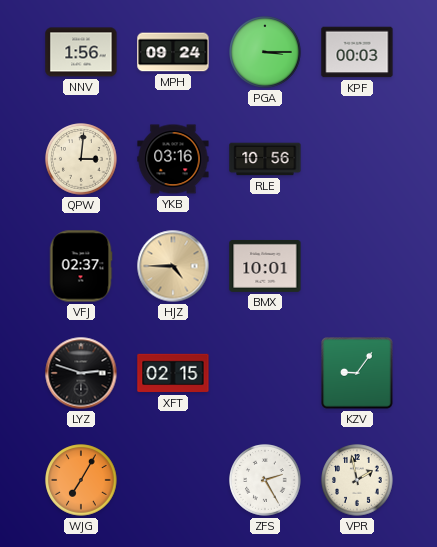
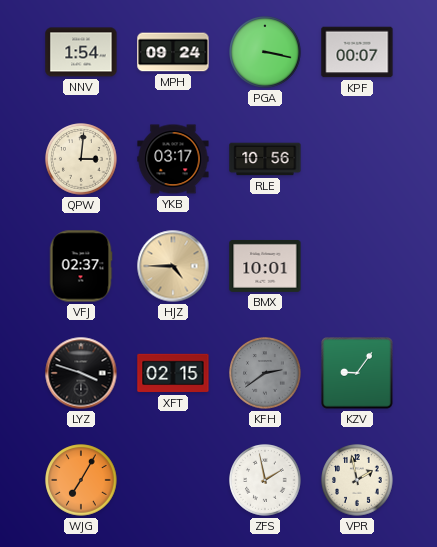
NNV: 1:56 -> 1:54
PGA: 3:15 -> 3:17
KPF: 00:03 -> 00:07
YKB: 03:16 -> 03:17
LYZ: 2:48 -> 3:48
KFH: none -> 2:39
ZFS: 2:25 -> 1:58
